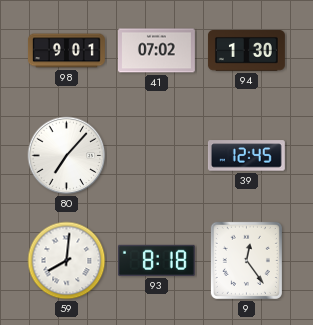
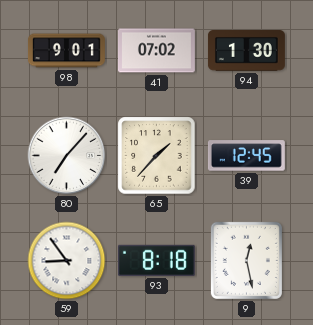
65: none -> 1:37
59: 8:01 -> 8:54
9: 12:24 -> 12:28
